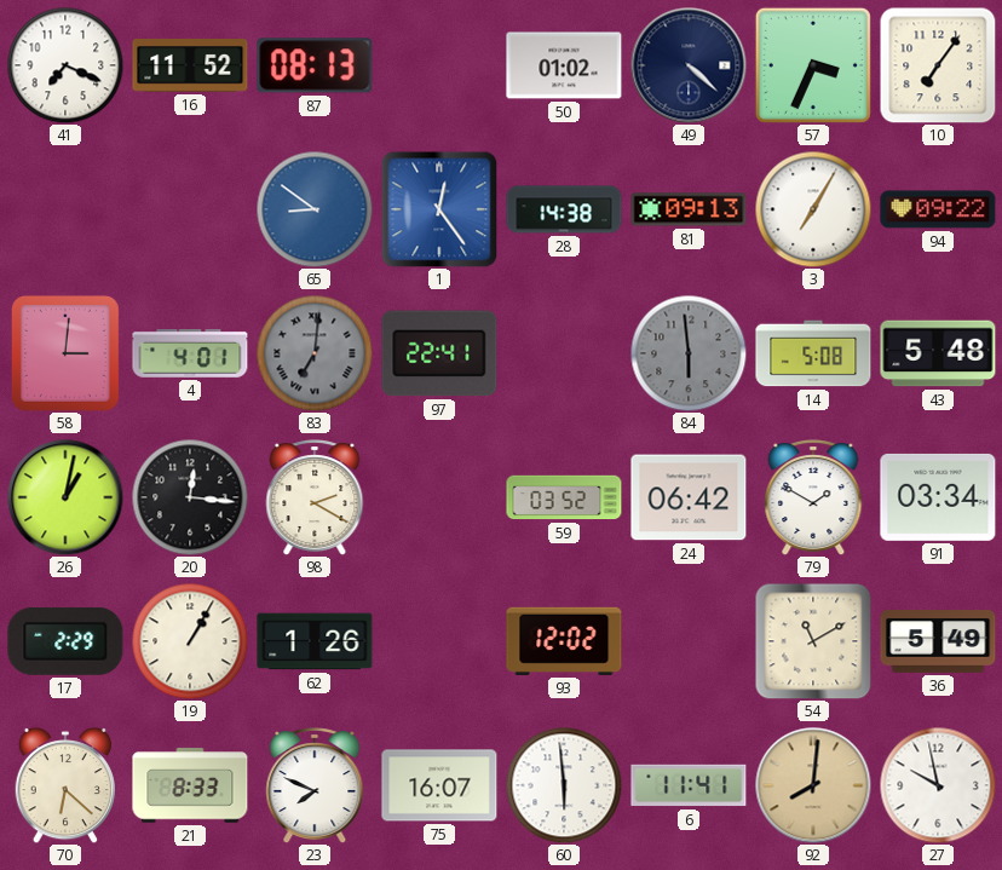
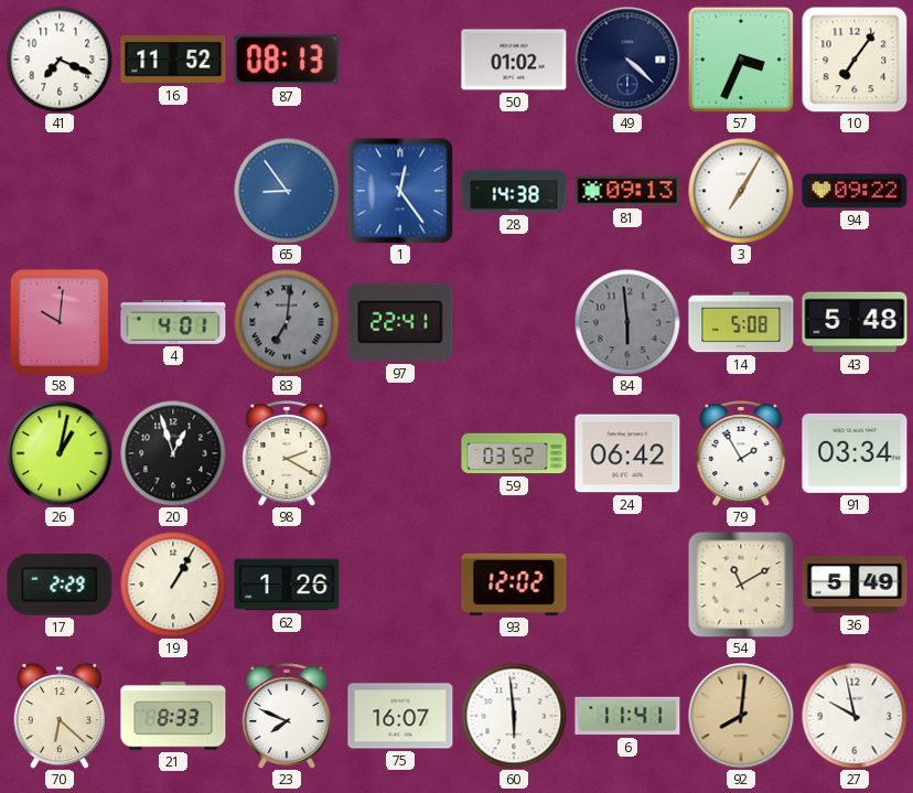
65: 8:51 -> 8:54
58: 3:01 -> 10:01
20: 12:16 -> 12:57
79: 1:50 -> 1:55
